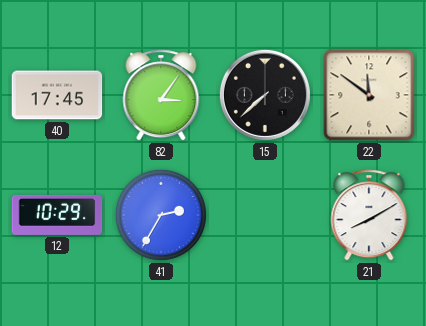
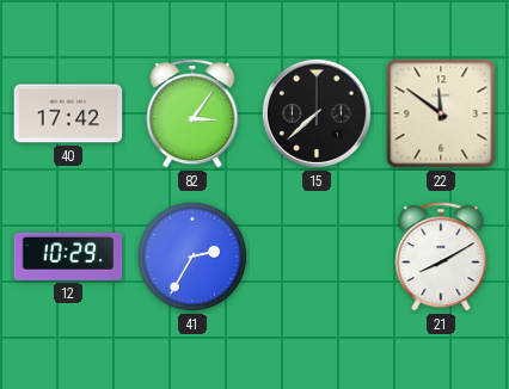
40: 17:45 -> 17:42
